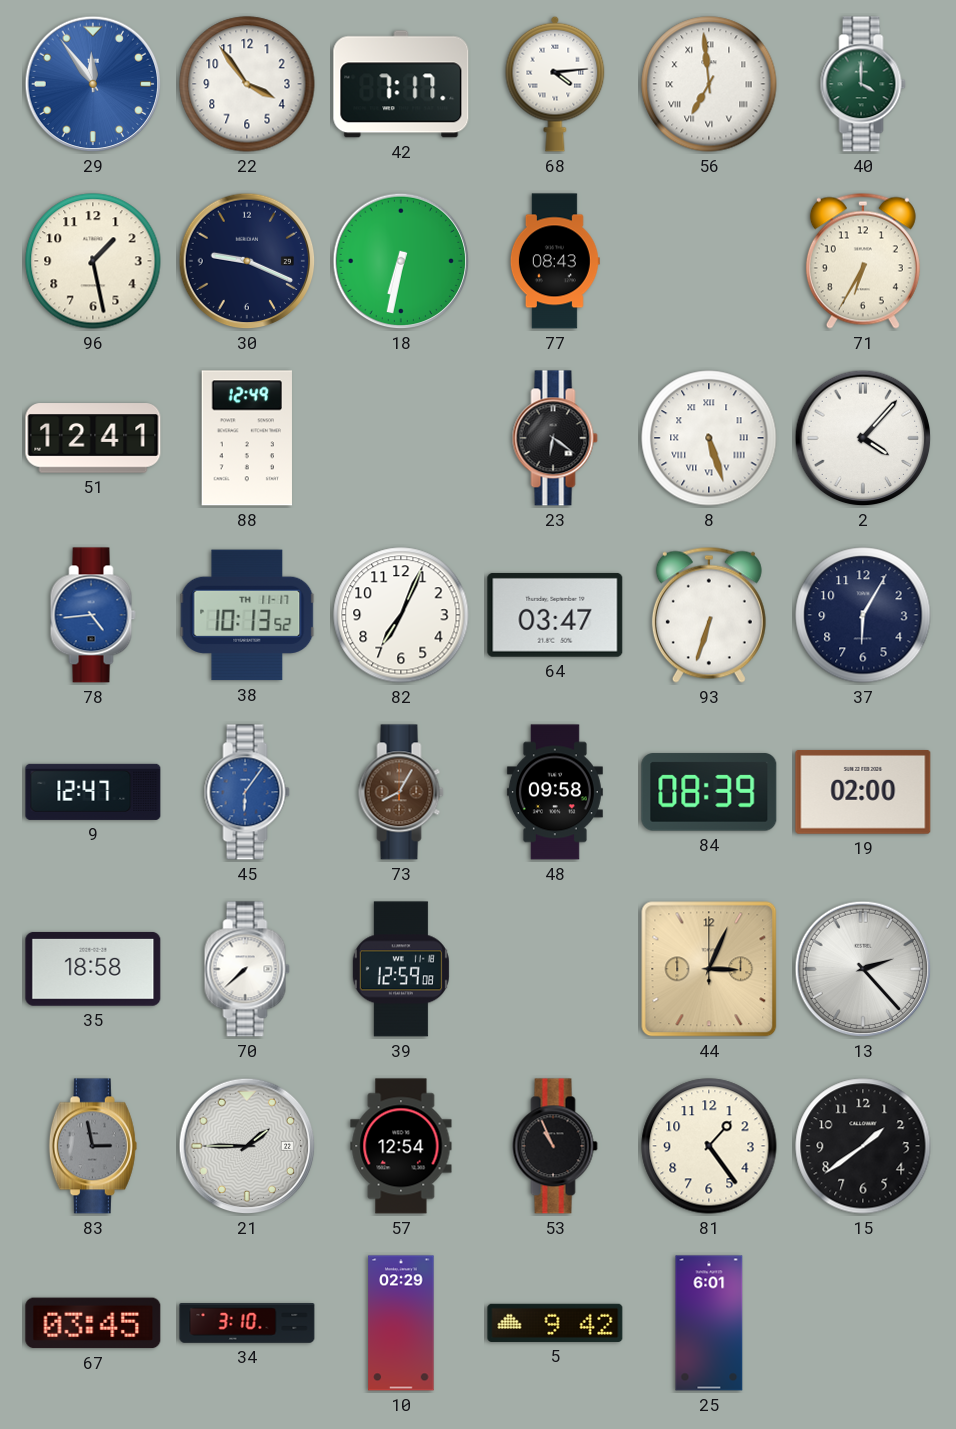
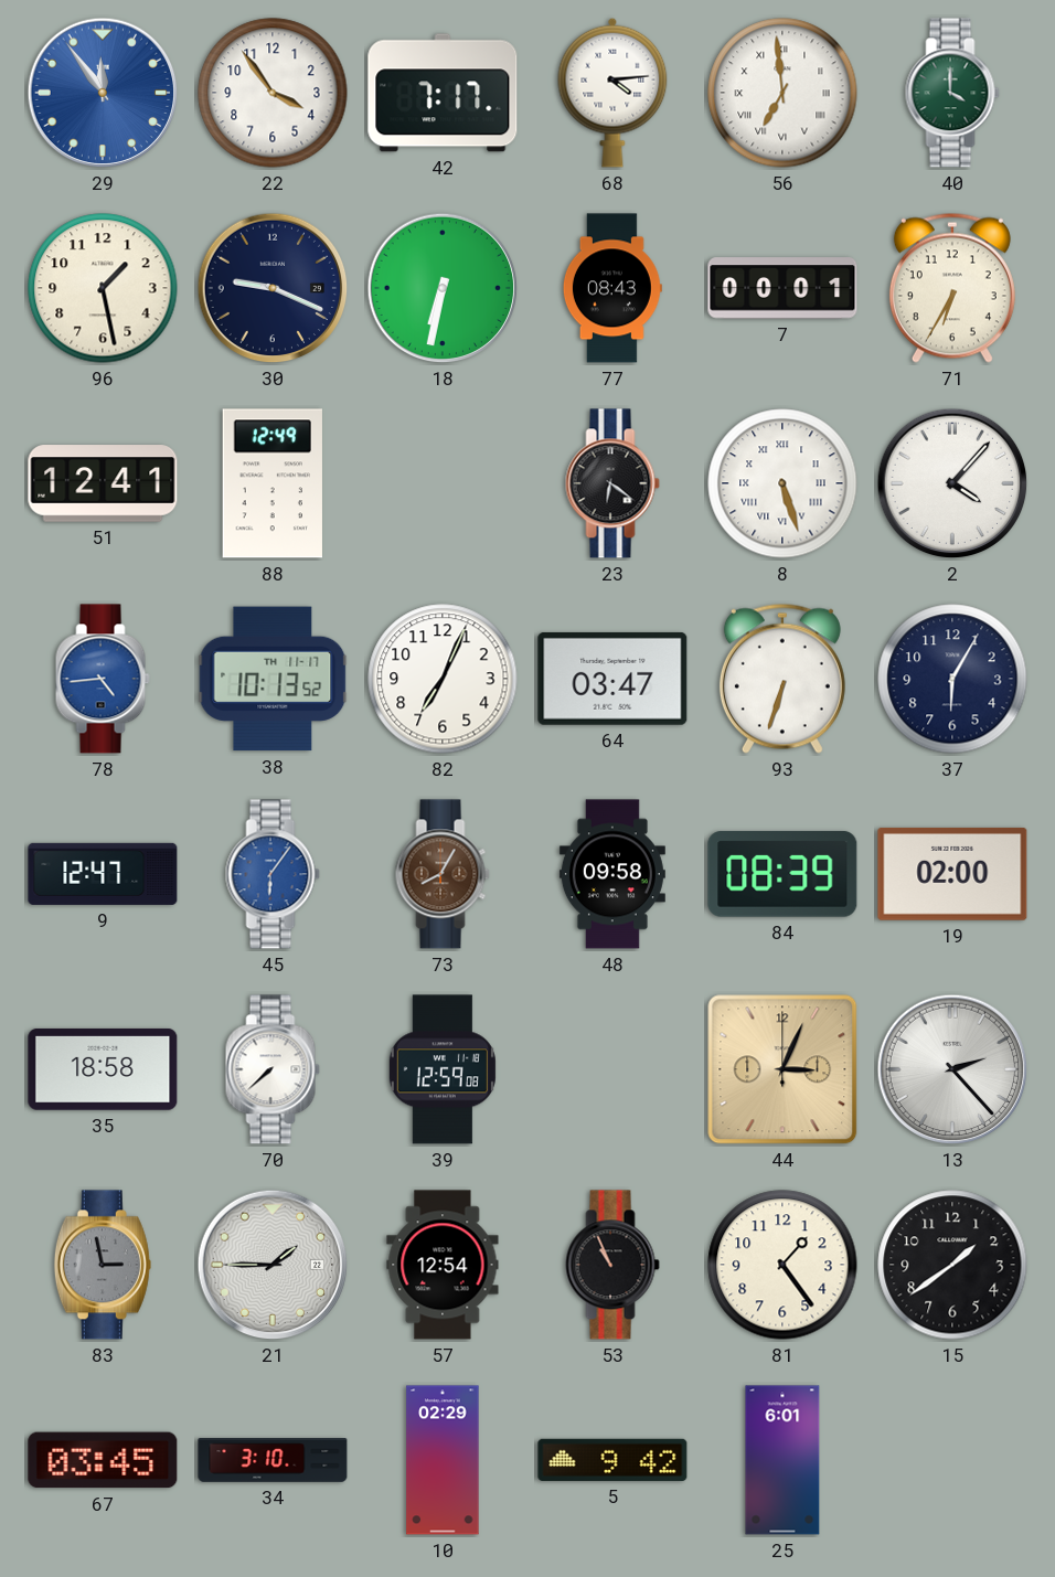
7: none -> 00:01
